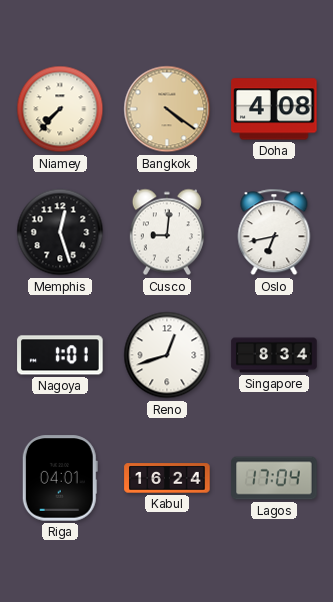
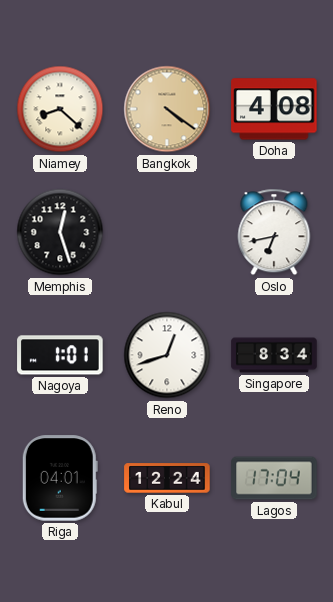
Niamey: 7:37 -> 8:22
Cusco: 9:01 -> none
Kabul: 16:24 -> 12:24
